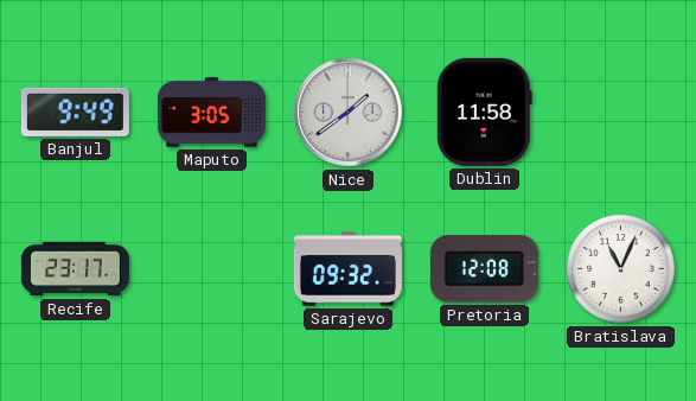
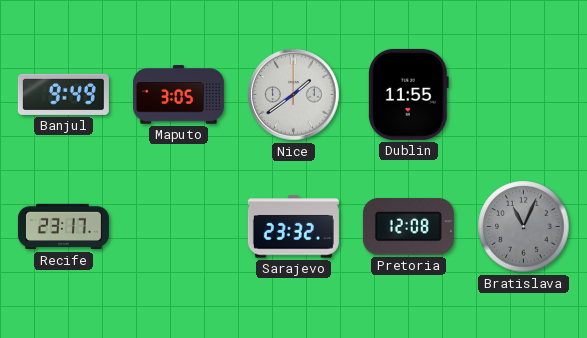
Dublin: 11:58 -> 11:55
Sarajevo: 09:32 -> 23:32
Bratislava dial: white -> grey
